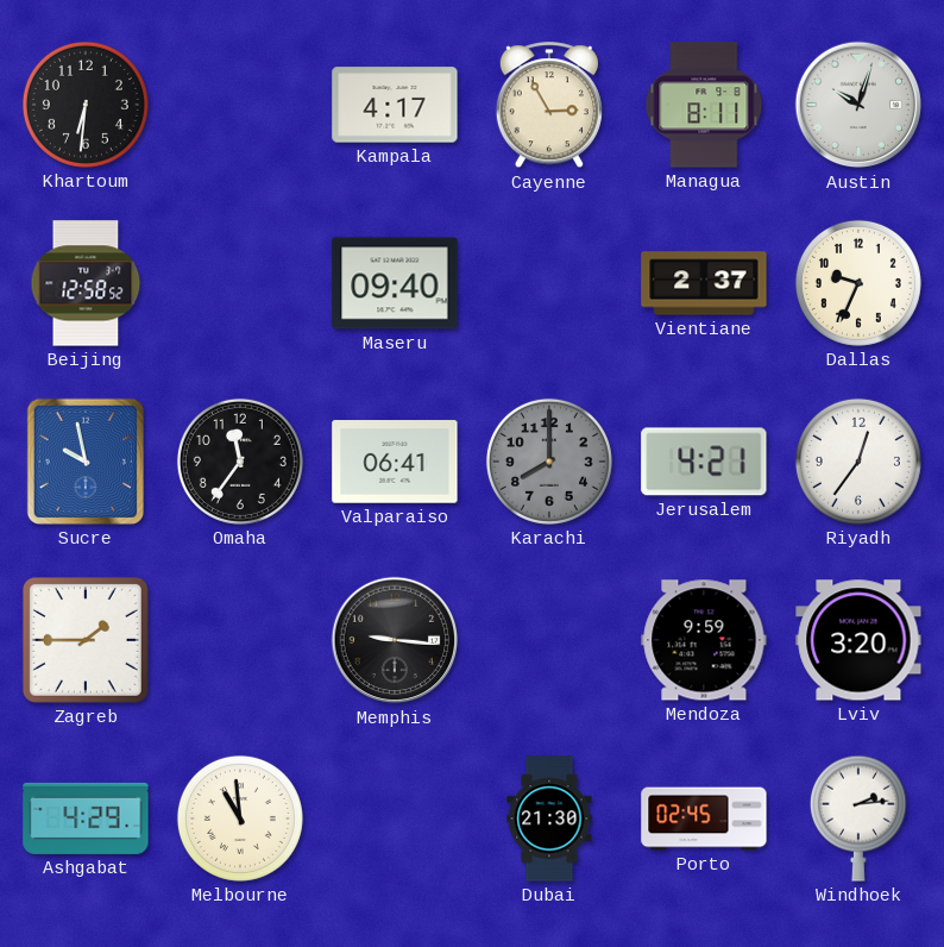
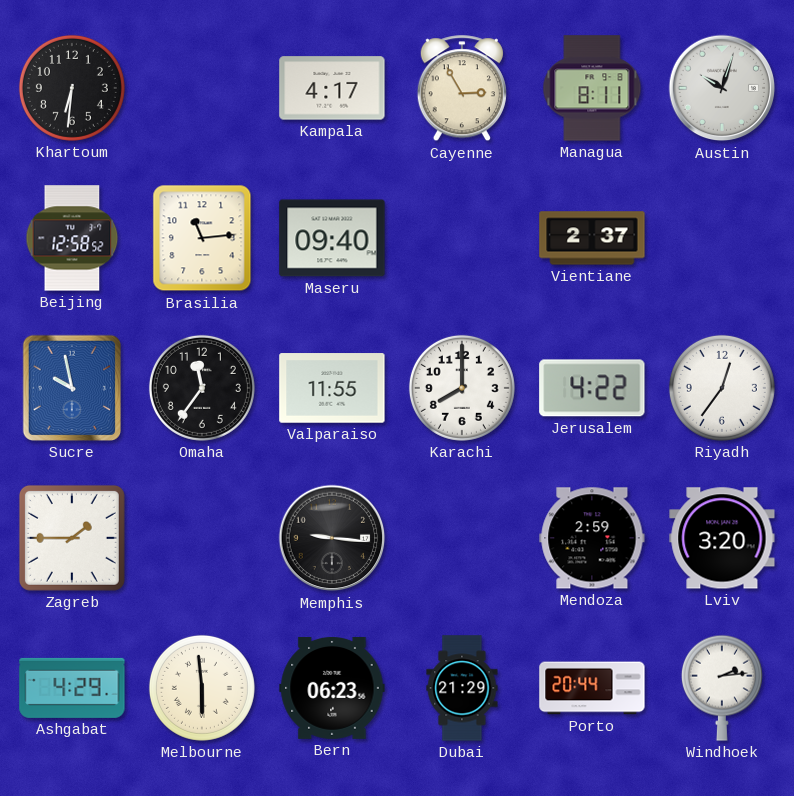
Brasilia: none -> 11:14
Dallas: 9:34 -> none
Valparaiso: 06:41 -> 11:55
Karachi dial: grey -> white
Jerusalem: 4:21 -> 4:22
Mendoza: 9:59 -> 2:59
Melbourne: 10:59 -> 5:59
Bern: none -> 06:23
Dubai: 21:30 -> 21:29
Porto: 02:45 -> 20:44
